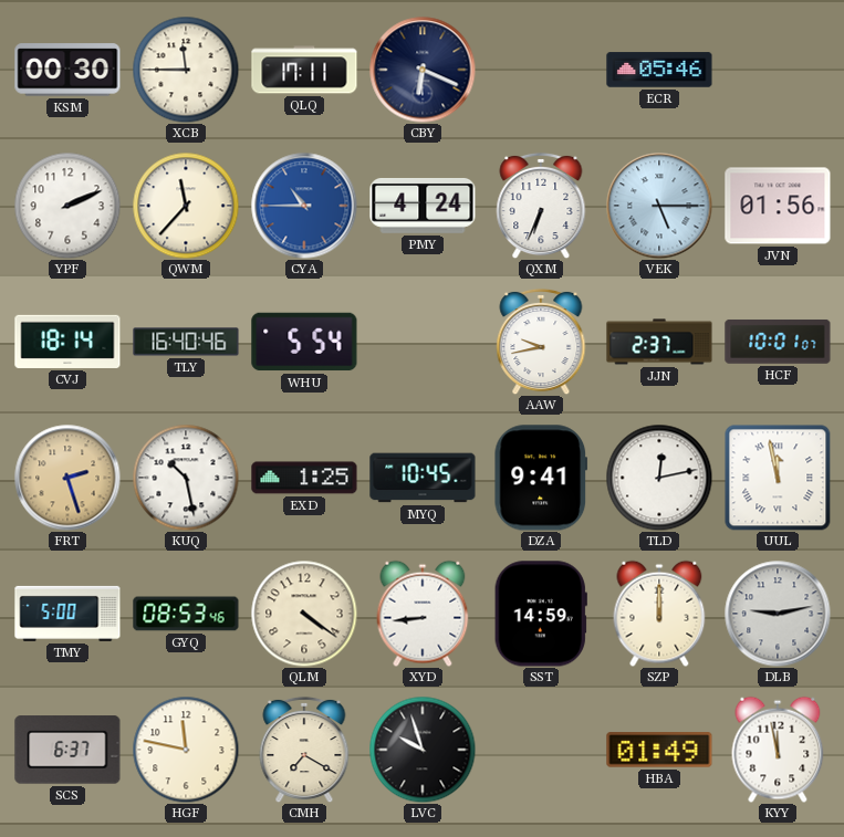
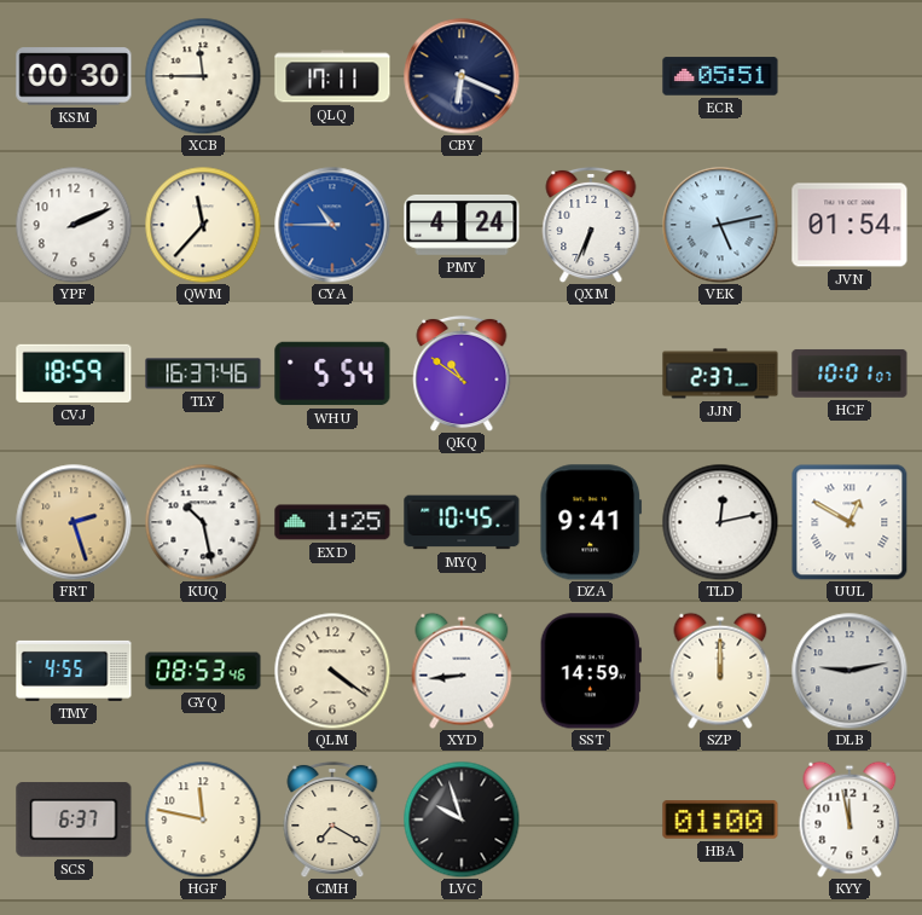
ECR: 05:46 -> 05:51
VEK: 5:15 -> 5:13
JVN: 01:56 -> 01:54
CVJ: 18:14 -> 18:59
TLY: 16:40 -> 16:37
QKQ: none -> 10:51
AAW: 9:43 -> none
UUL: 11:58 -> 12:50
TMY: 5:00 -> 4:55
HBA: 01:49 -> 01:00
